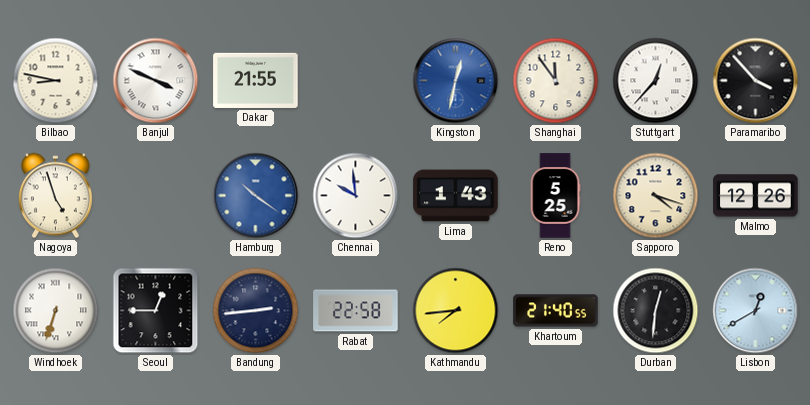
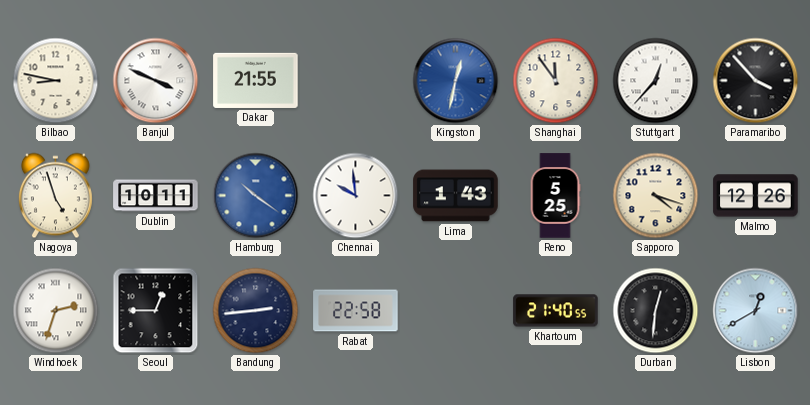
Dublin: none -> 10:11
Windhoek: 6:33 -> 2:33
Kathmandu: 7:44 -> none
